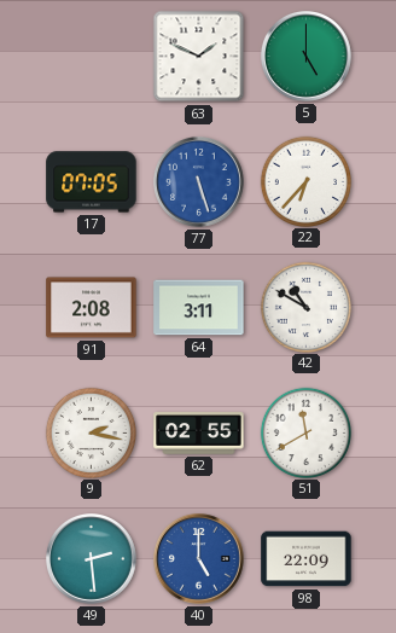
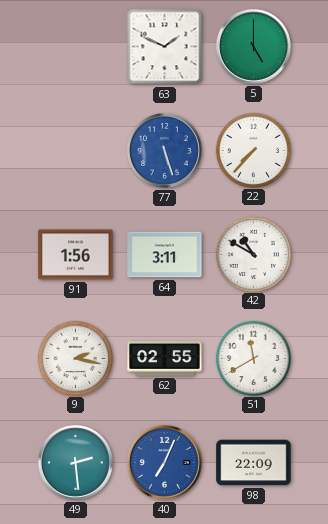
17: 07:05 -> none
22: 6:37 -> 7:37
91: 2:08 -> 1:56
40: 5:00 -> 7:04
